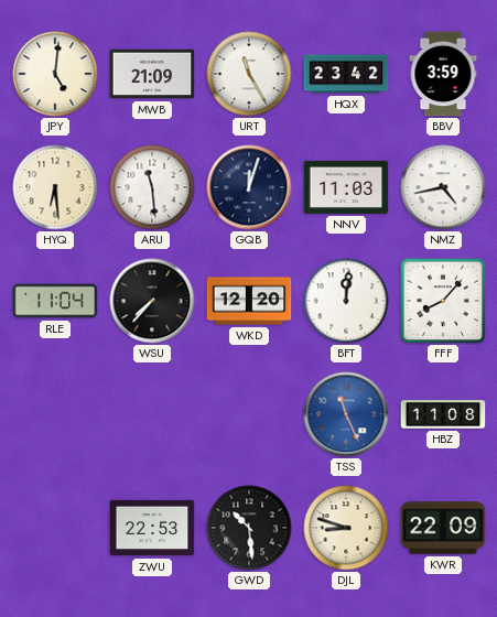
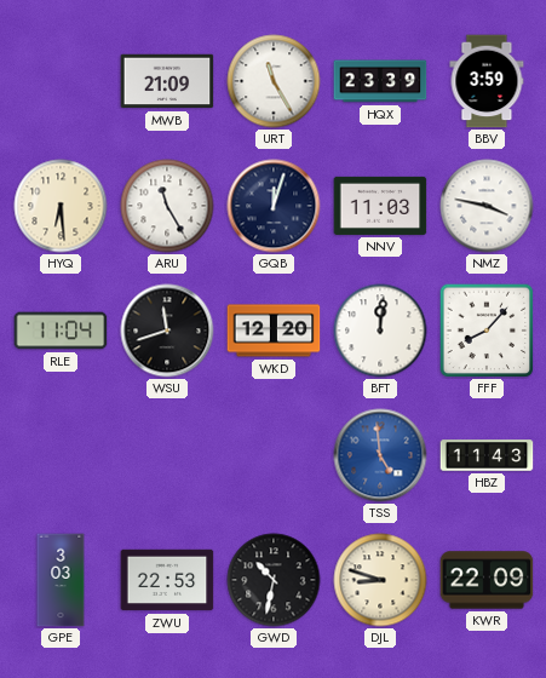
JPY: 5:01 -> none
HQX: 23:42 -> 23:39
ARU: 11:29 -> 11:25
NMZ: 4:43 -> 3:47
WSU: 7:37 -> 11:42
TSS: 11:26 -> 4:59
HBZ: 11:08 -> 11:43
GPE: none -> 3:03
GWD: 10:29 -> 10:32
